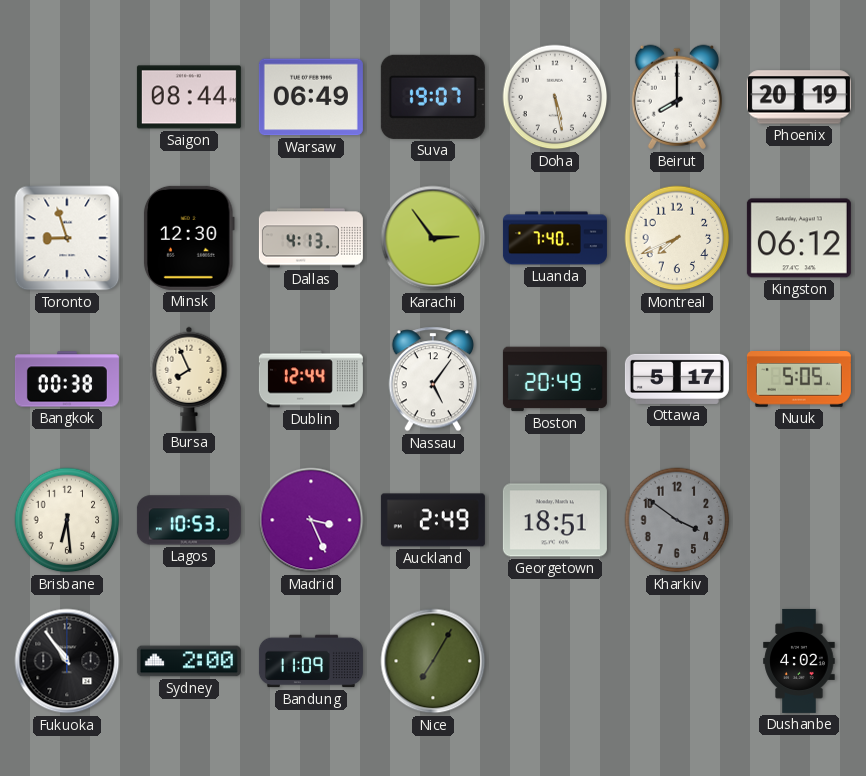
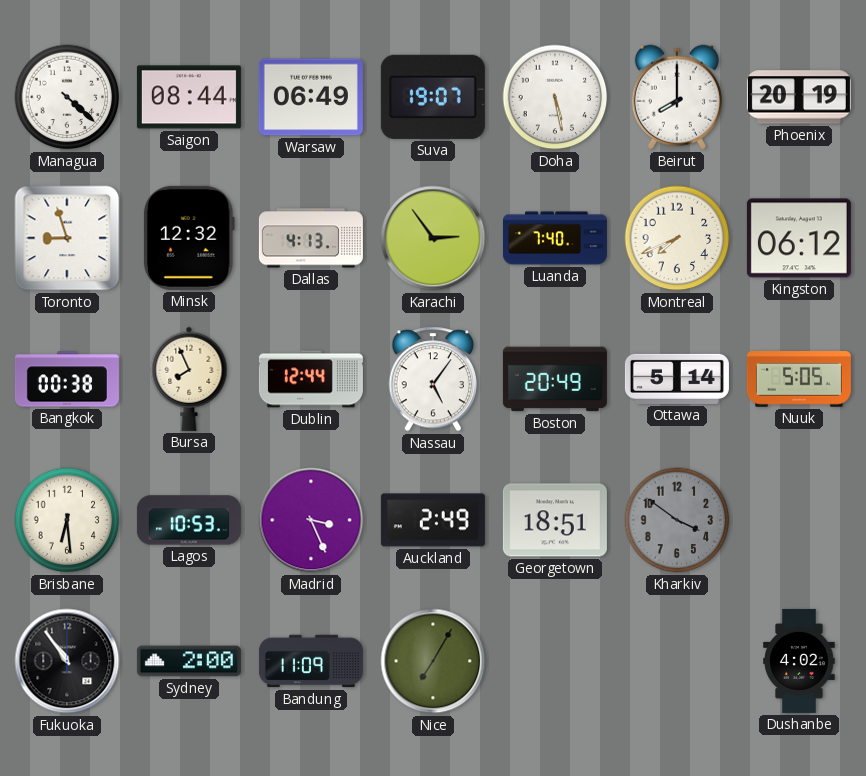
Managua: none -> 4:22
Minsk: 12:30 -> 12:32
Ottawa: 5:17 -> 5:14
